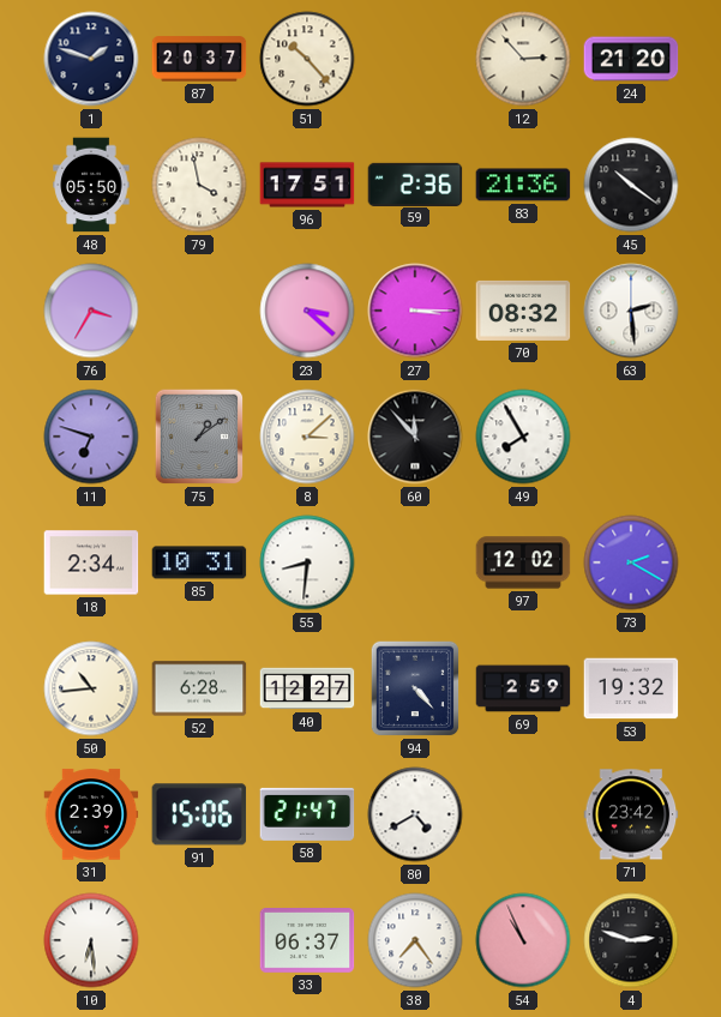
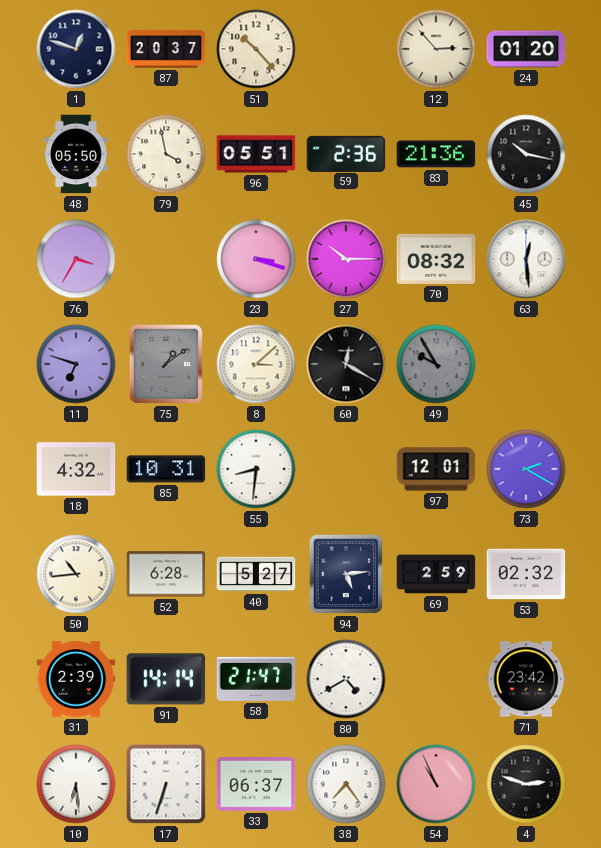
1: 1:48 -> 12:48
24: 21:20 -> 01:20
96: 17:51 -> 05:51
45: 10:21 -> 10:17
23: 3:22 -> 3:18
27: 3:15 -> 10:15
63: 2:29 -> 12:29
60: 11:53 -> 12:20
49: 7:55 -> 9:55
49 dial: white -> grey
18: 2:34 -> 4:32
97: 12:02 -> 12:01
40: 12:27 -> 5:27
94: 4:23 -> 5:14
53: 19:32 -> 02:32
91: 15:06 -> 14:14
17: none -> 6:33
